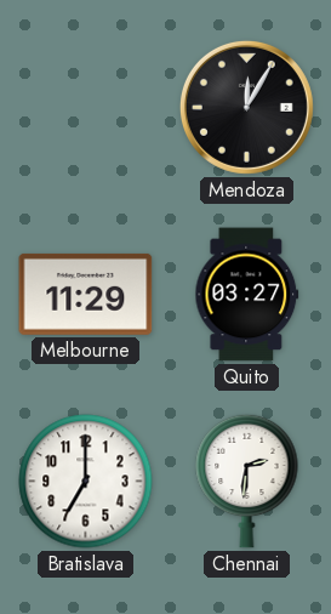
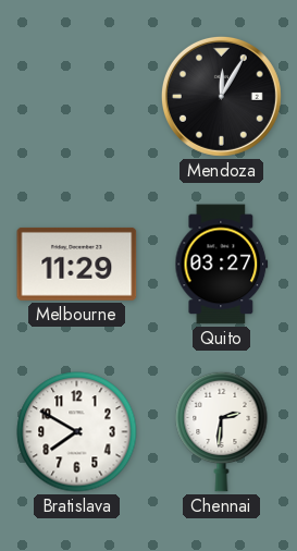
Bratislava: 7:00 -> 7:50
